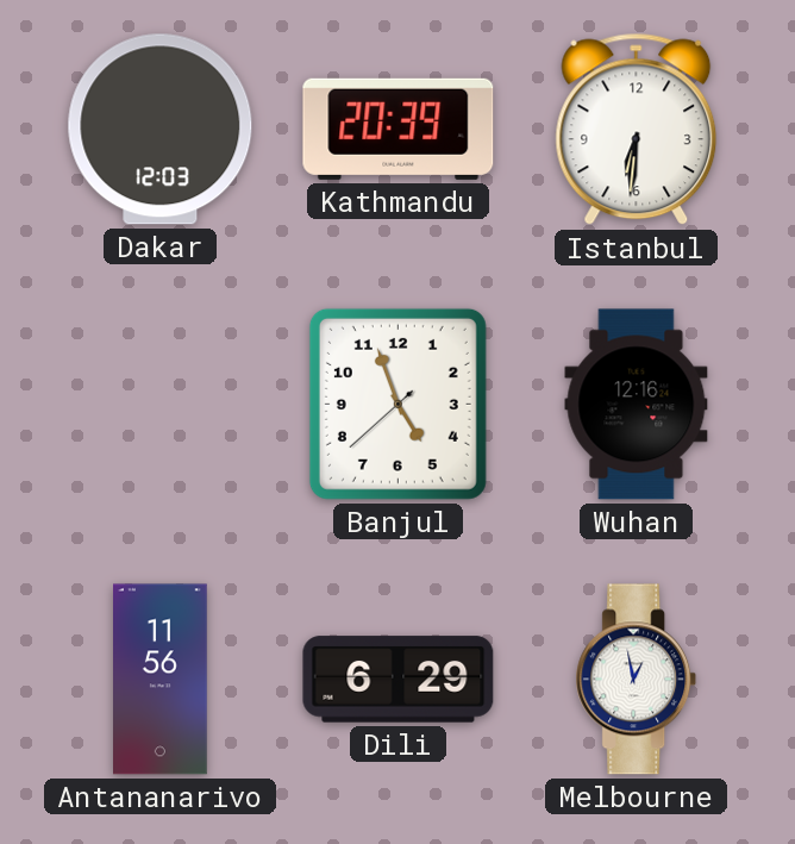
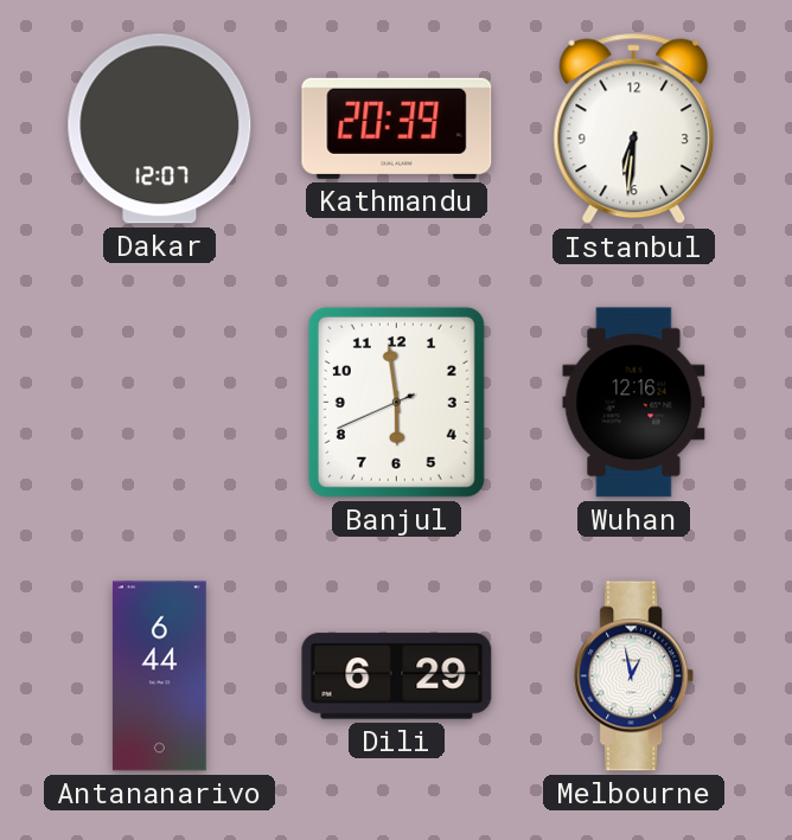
Dakar: 12:03 -> 12:07
Banjul: 4:56 -> 5:58
Antananarivo: 11:56 -> 6:44
